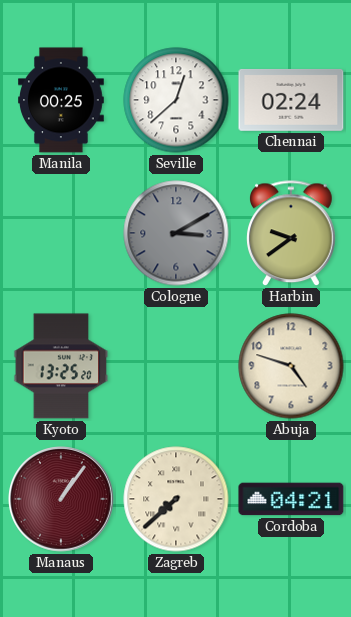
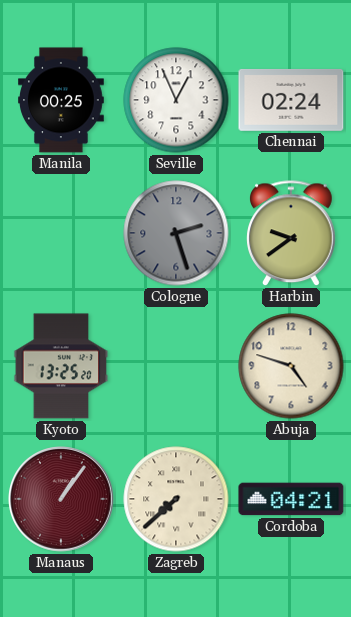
Seville: 12:38 -> 12:56
Cologne: 3:10 -> 2:27
